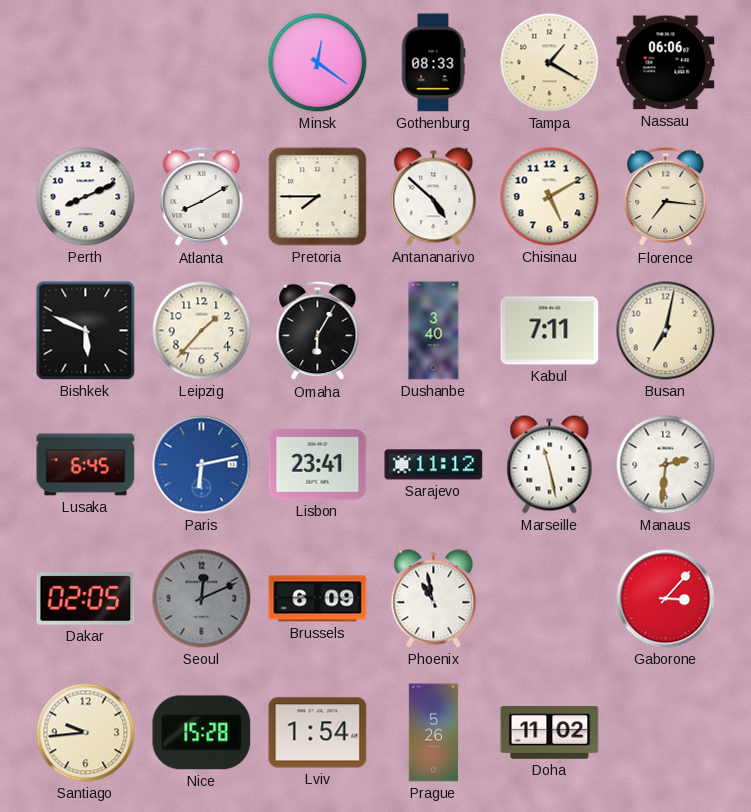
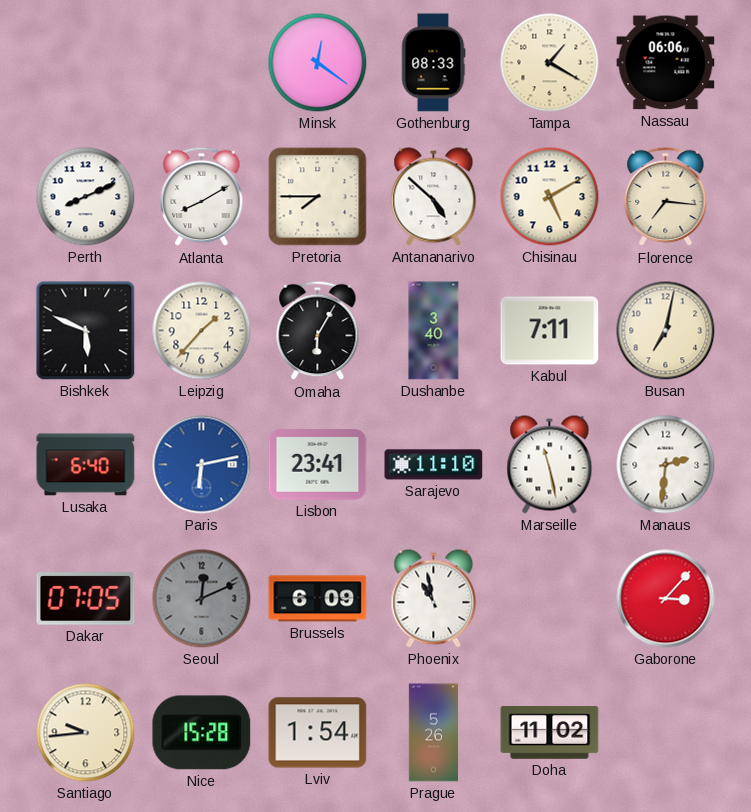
Lusaka: 6:45 -> 6:40
Sarajevo: 11:12 -> 11:10
Dakar: 02:05 -> 07:05
